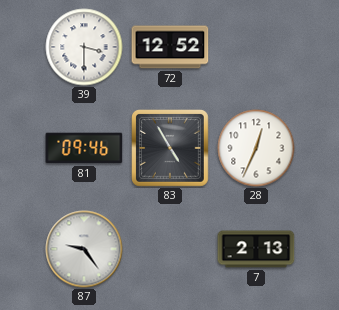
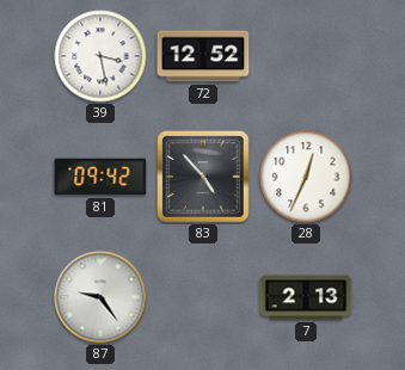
39: 3:30 -> 3:28
81: 09:46 -> 09:42
83: 4:55 -> 4:53
